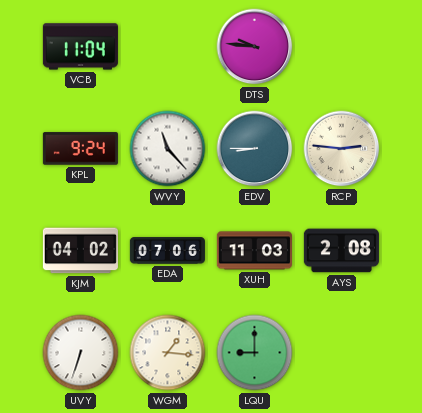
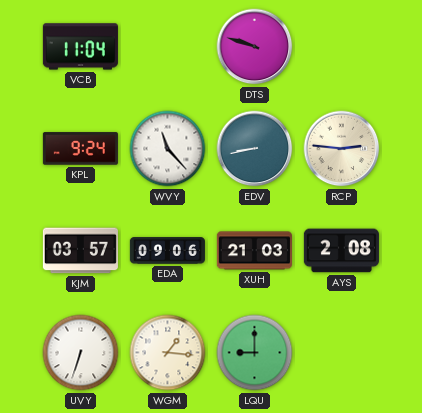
DTS: 9:46 -> 9:48
EDV: 8:45 -> 8:43
KJM: 04:02 -> 03:57
EDA: 07:06 -> 09:06
XUH: 11:03 -> 21:03
